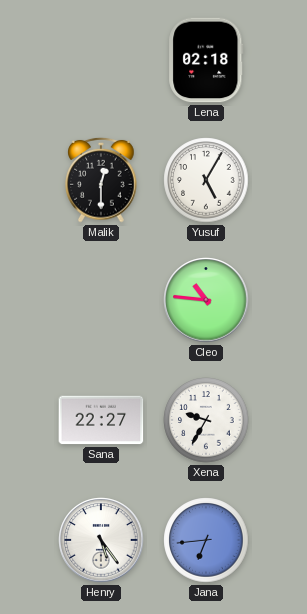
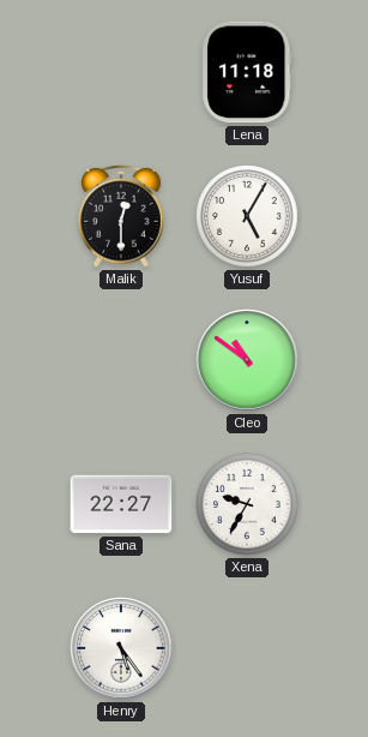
Lena: 02:18 -> 11:18
Cleo: 10:46 -> 10:51
Jana: 6:44 -> none
